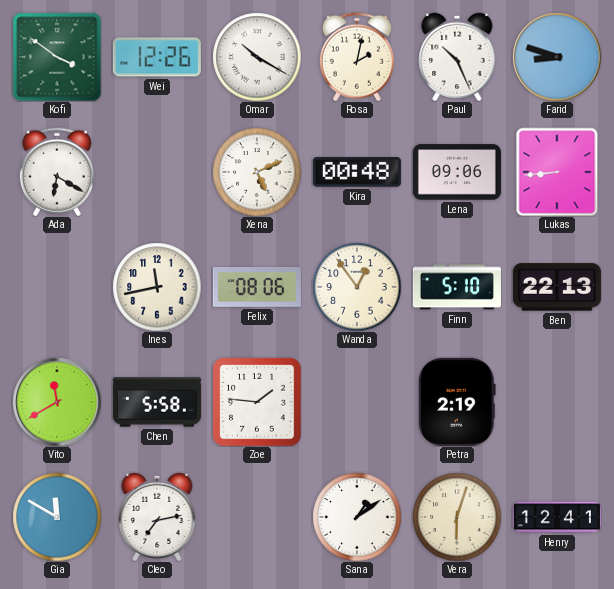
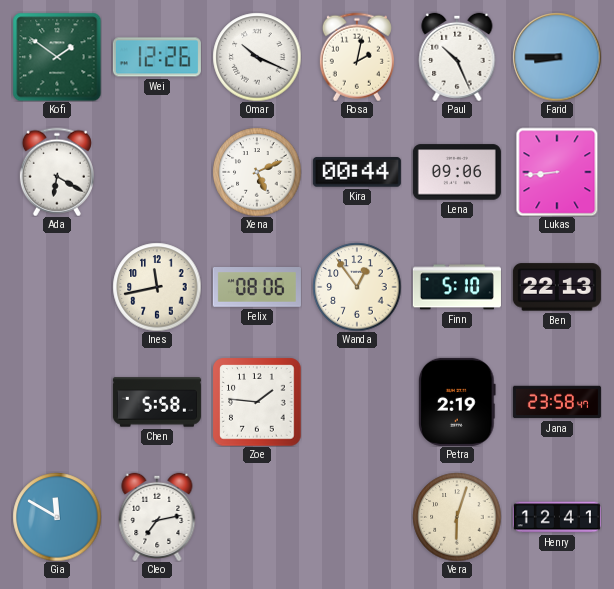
Kofi: 3:51 -> 1:51
Omar: 10:20 -> 10:19
Farid: 8:48 -> 8:45
Kira: 00:48 -> 00:44
Vito: 11:40 -> none
Jana: none -> 23:58
Sana: 1:09 -> none
